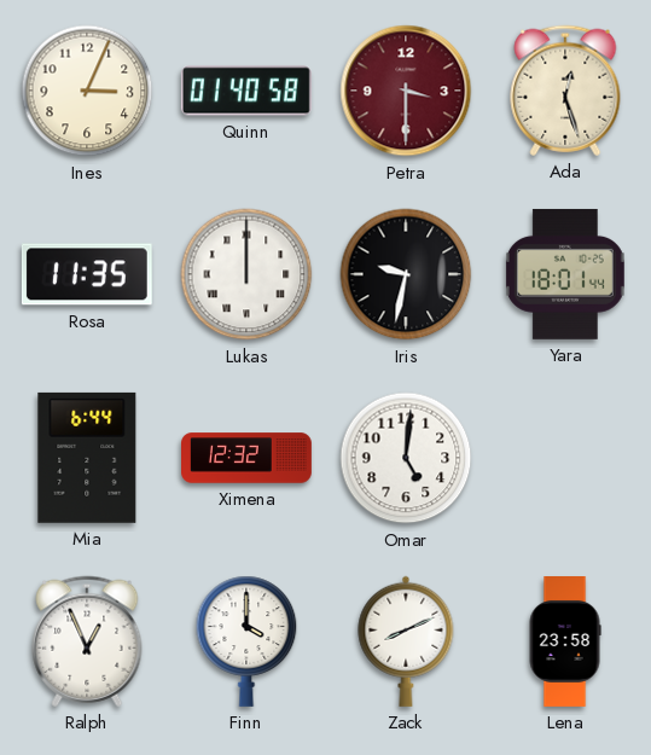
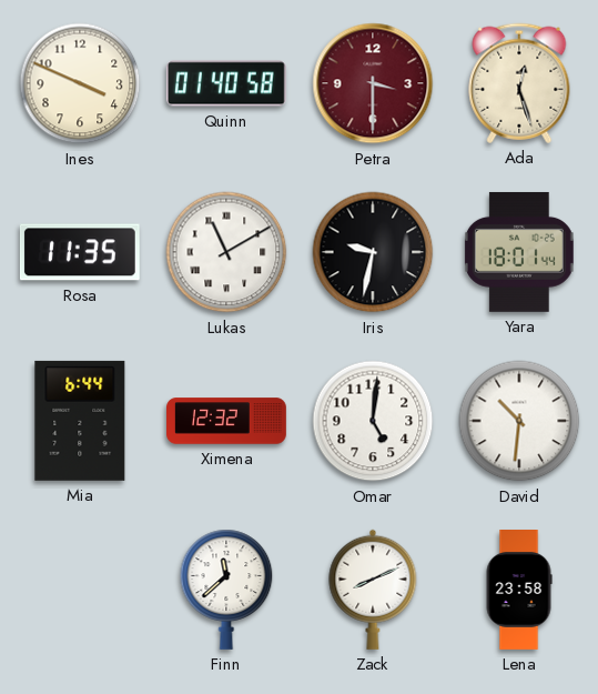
Ines: 3:04 -> 3:49
Lukas: 12:00 -> 11:10
David: none -> 10:31
Ralph: 12:56 -> none
Finn: 4:00 -> 11:38
